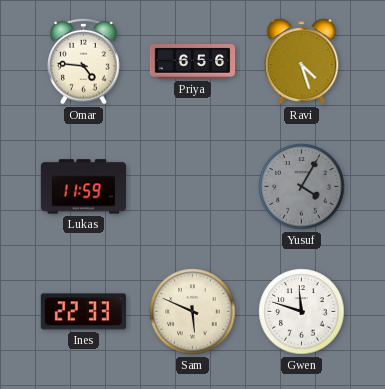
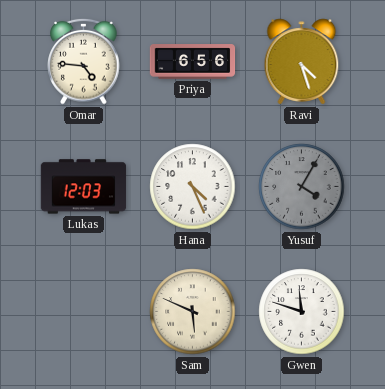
Lukas: 11:59 -> 12:03
Hana: none -> 4:26
Ines: 22:33 -> none
